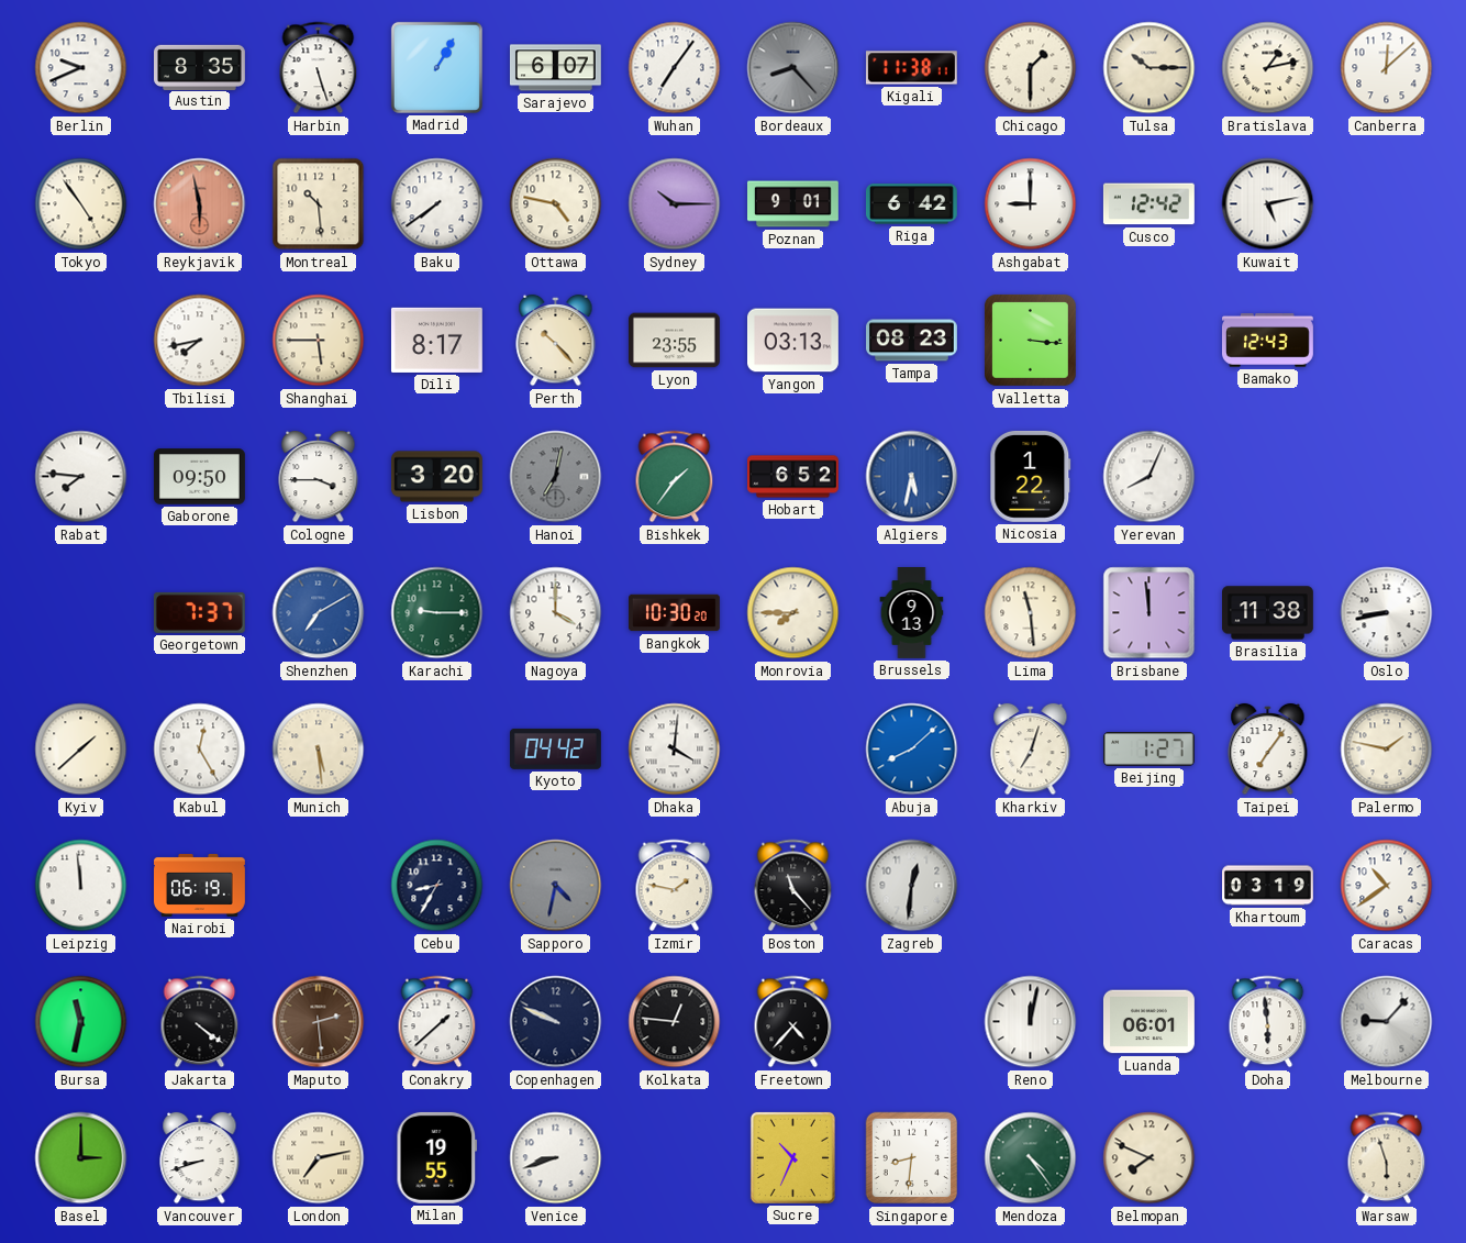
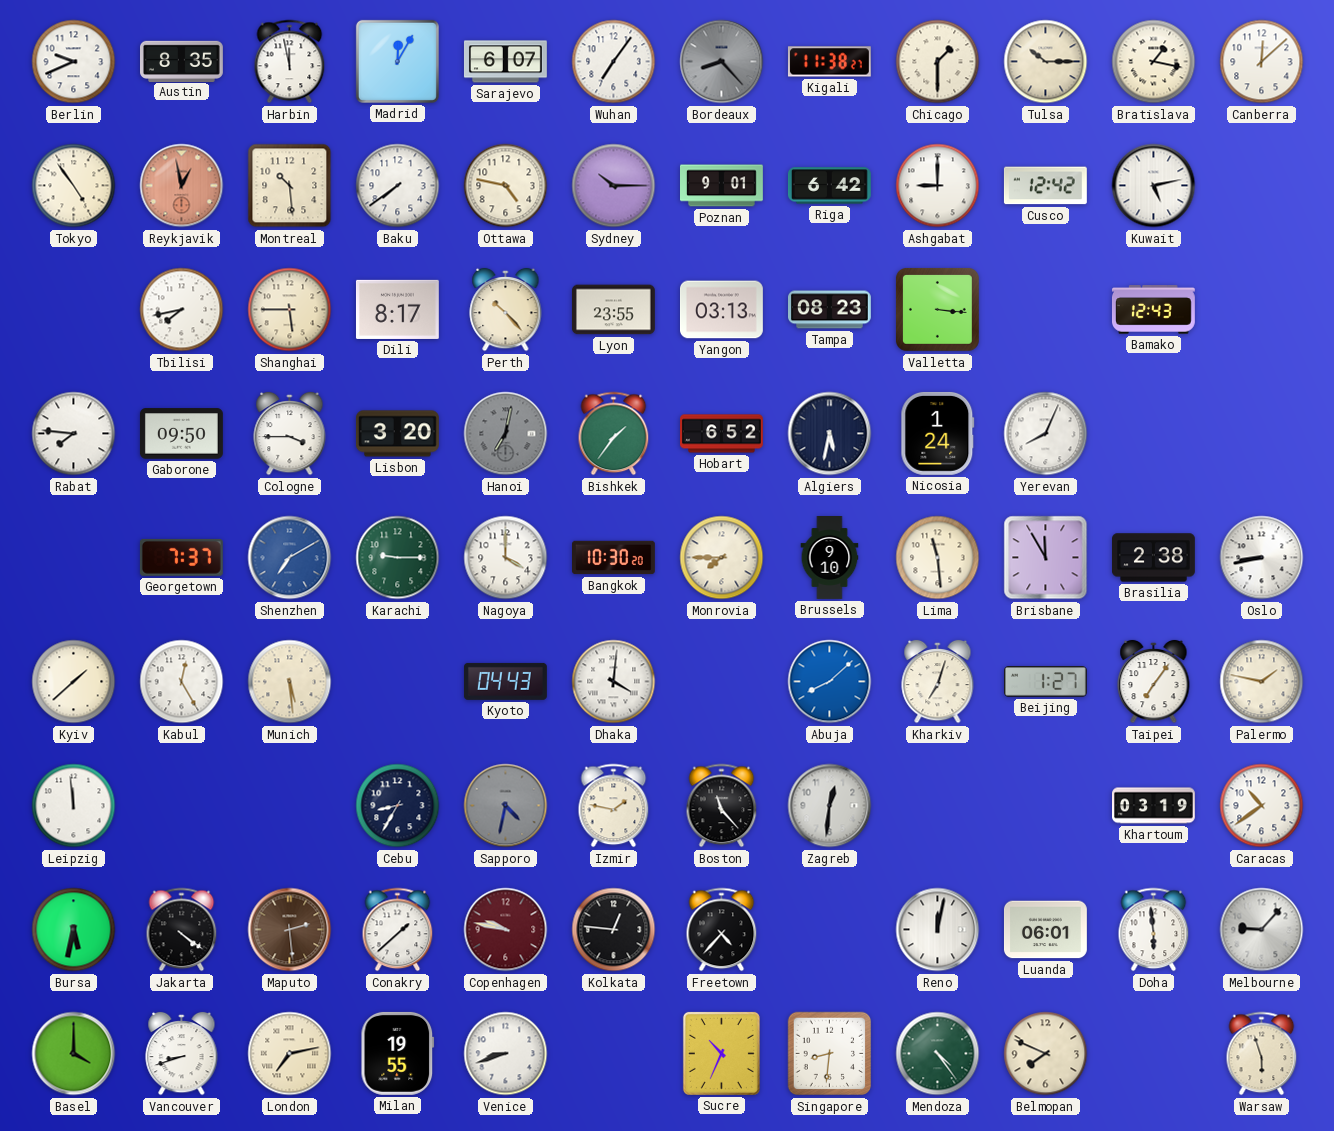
Harbin: 5:27 -> 11:58
Madrid: 1:05 -> 12:05
Kigali: 11:38:11 -> 11:38:27
Bratislava: 1:13 -> 1:17
Reykjavik: 5:58 -> 12:58
Algiers dial: blue -> navy
Nicosia: 1:22 -> 1:24
Brussels: 9:13 -> 9:10
Brisbane: 11:59 -> 11:55
Brasilia: 11:38 -> 2:38
Kyoto: 04:42 -> 04:43
Nairobi: 06:19 -> none
Bursa: 11:32 -> 5:32
Copenhagen: 9:49 -> 9:47
Copenhagen dial: navy -> burgundy
Basel: 3:00 -> 4:00
